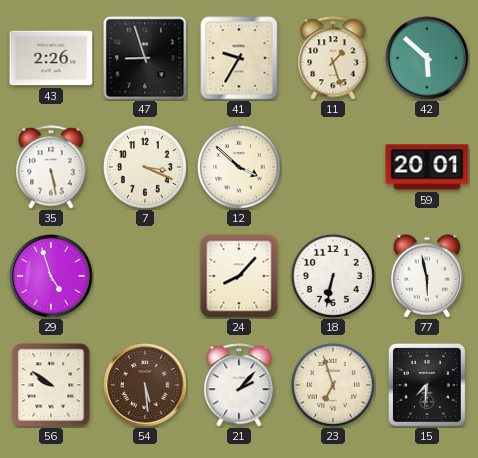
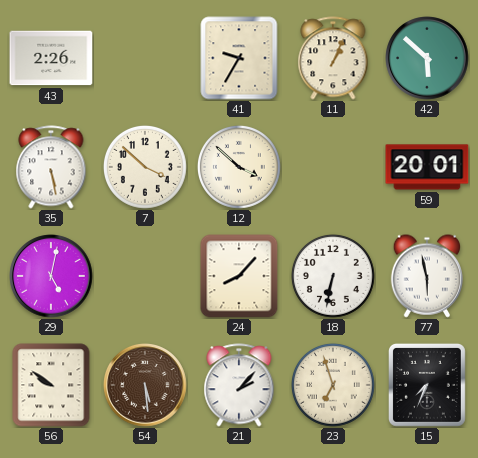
47: 8:57 -> none
11: 1:27 -> 1:04
7: 3:19 -> 3:52
29: 4:57 -> 5:02
15: 7:31 -> 7:34
